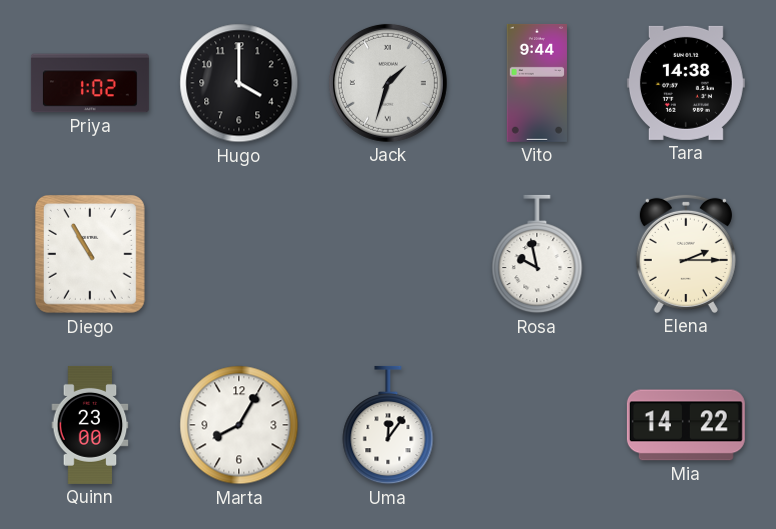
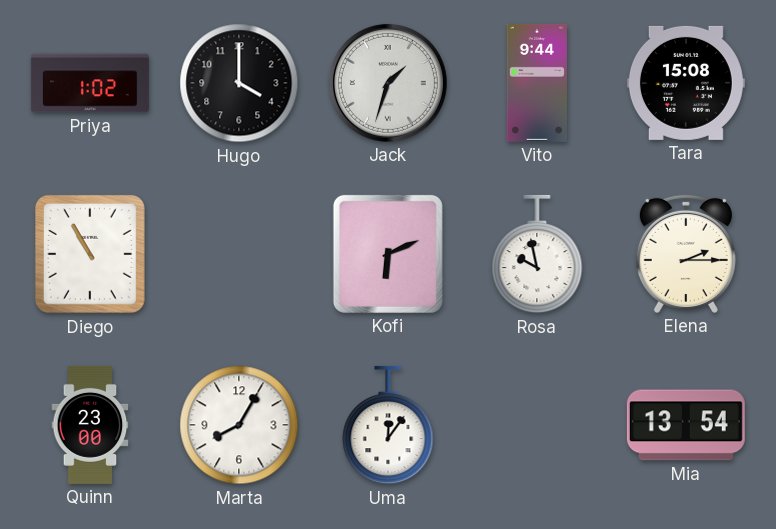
Tara: 14:38 -> 15:08
Kofi: none -> 6:11
Mia: 14:22 -> 13:54
